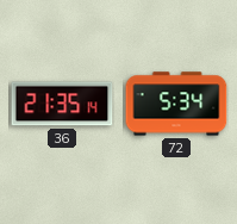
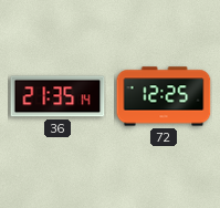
72: 5:34 -> 12:25
